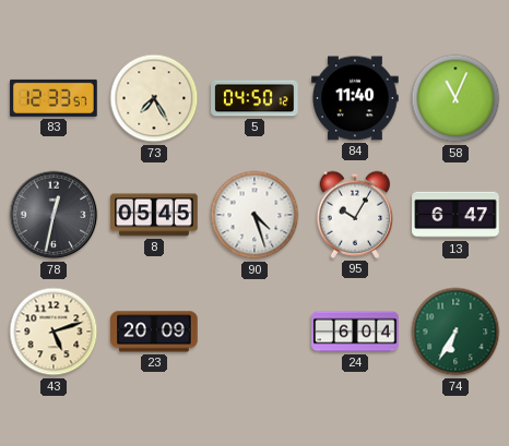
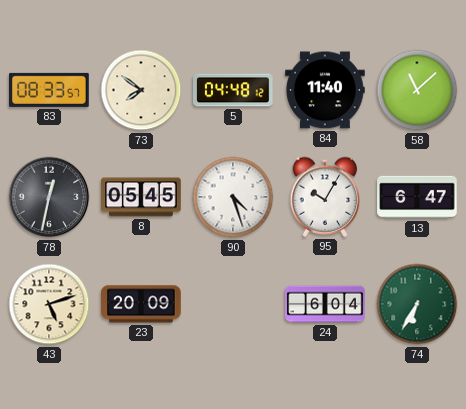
83: 12:33 -> 08:33
73: 7:25 -> 7:51
5: 04:50 -> 04:48
58: 11:04 -> 11:08
